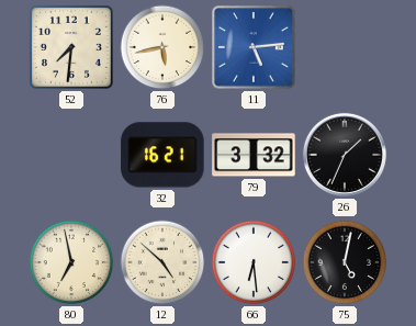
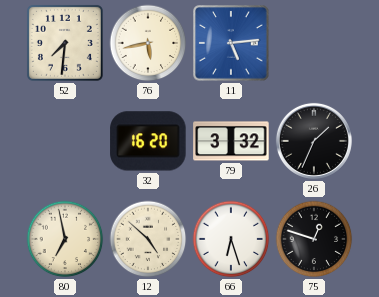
32: 16:21 -> 16:20
66: 6:29 -> 6:27
75: 5:02 -> 12:48
